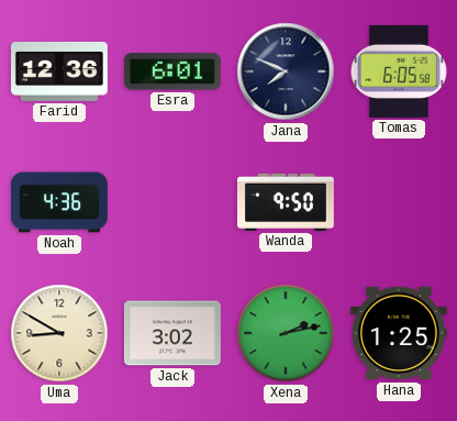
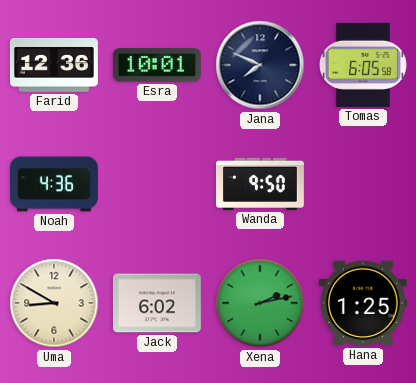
Esra: 6:01 -> 10:01
Jack: 3:02 -> 6:02
